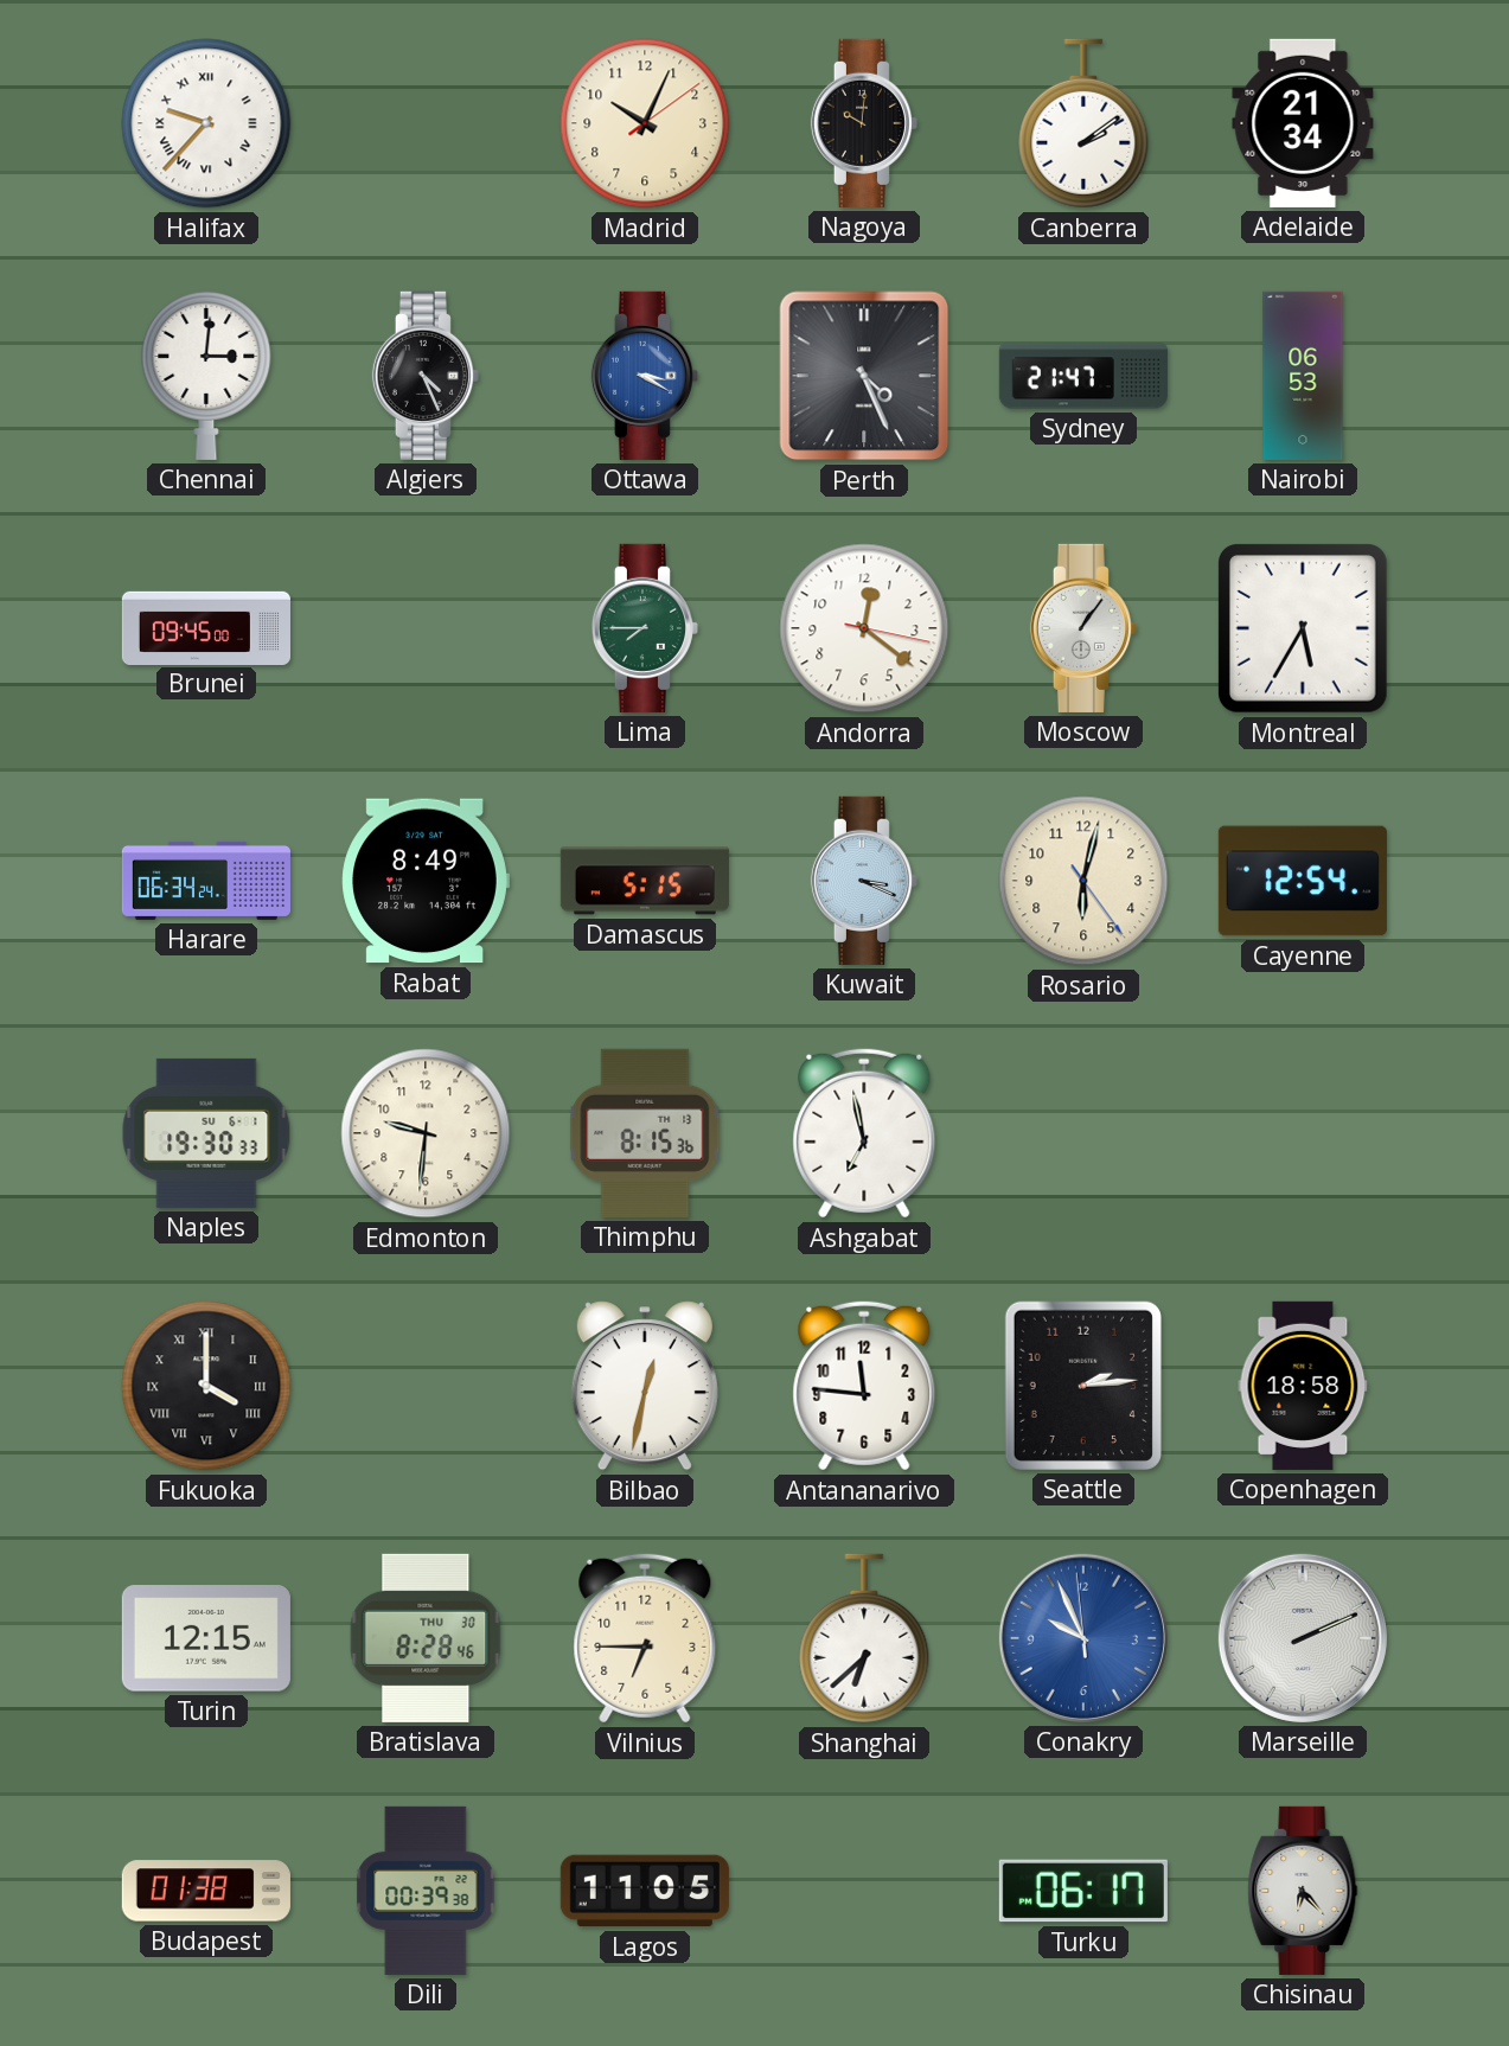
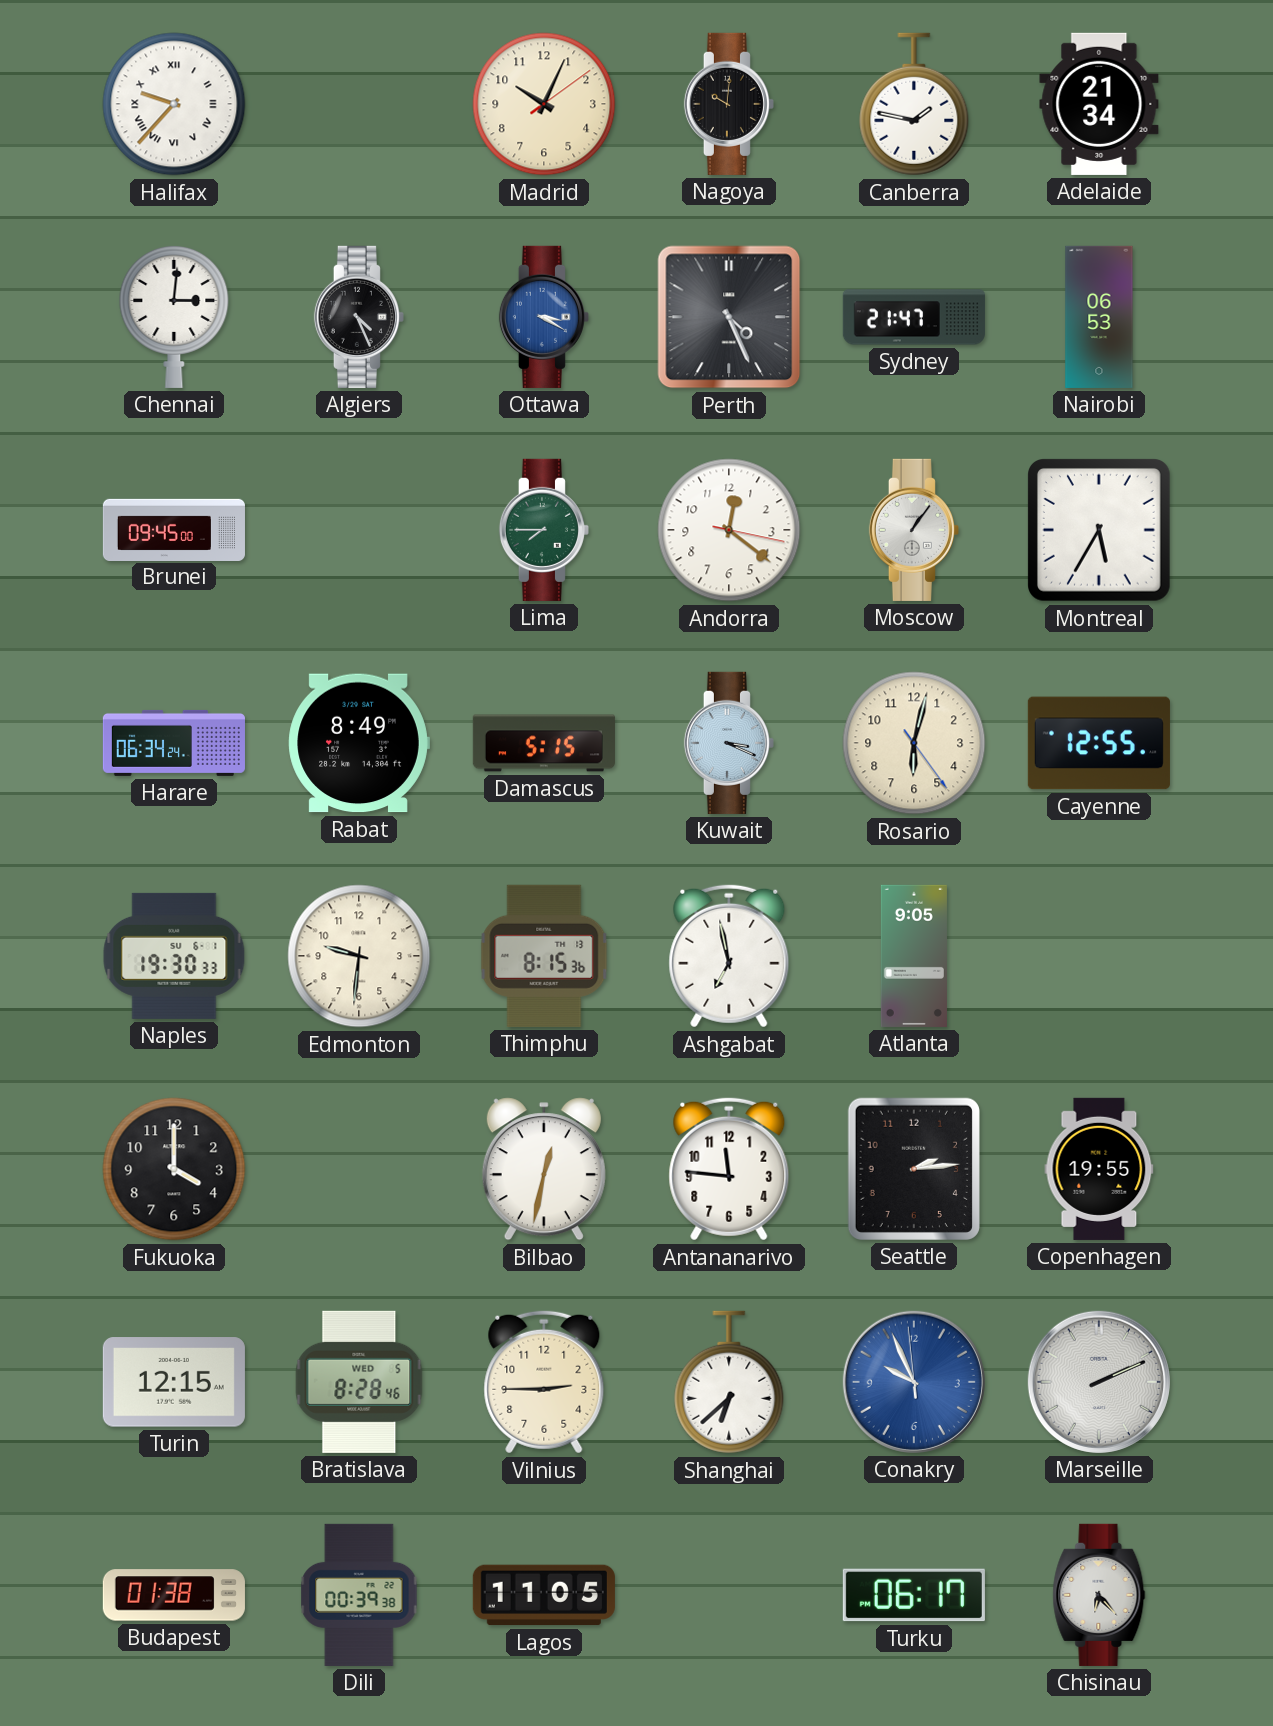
Canberra: 2:09 -> 1:47
Cayenne: 12:54 -> 12:55
Atlanta: none -> 9:05
Fukuoka numerals: Roman -> Arabic
Copenhagen: 18:58 -> 19:55
Bratislava date: THU 30 -> WED 5
Vilnius: 6:45 -> 2:45
